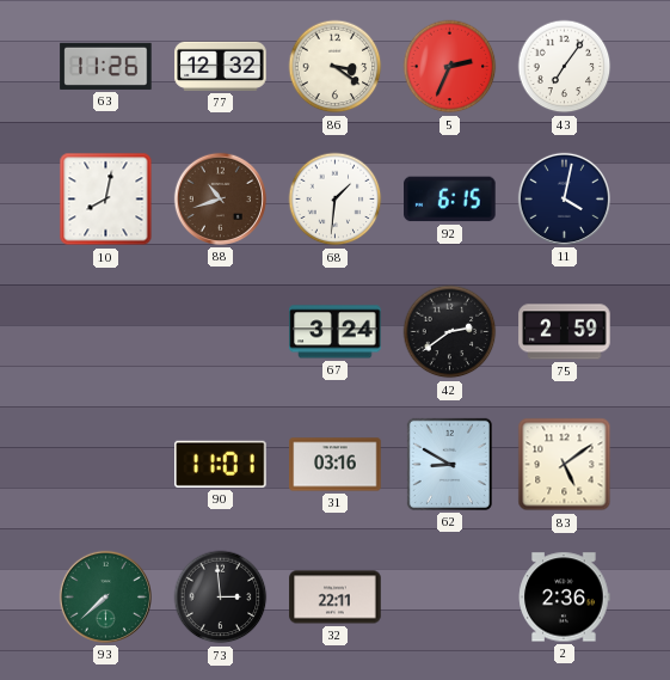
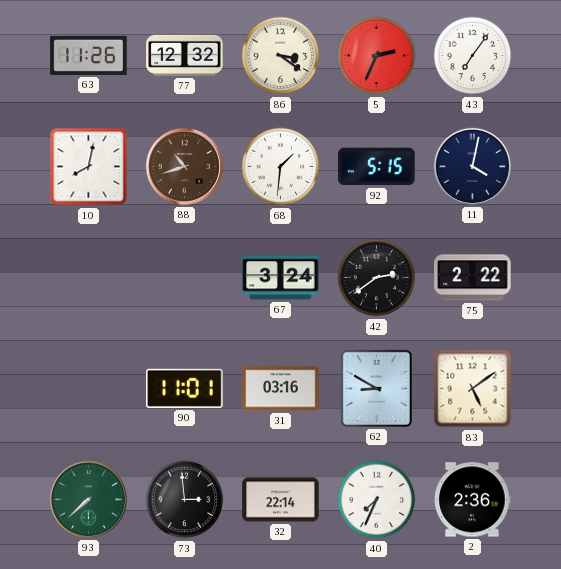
92: 6:15 -> 5:15
75: 2:59 -> 2:22
32: 22:11 -> 22:14
40: none -> 7:34
